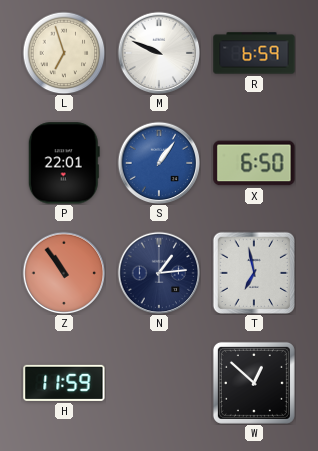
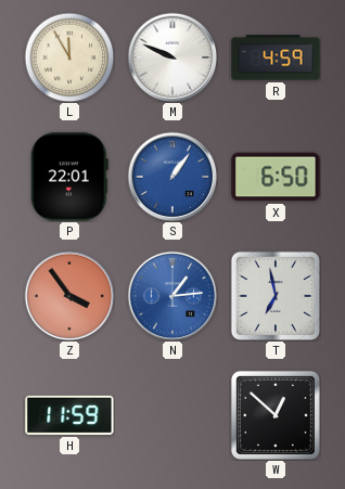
L: 6:57 -> 11:55
R: 6:59 -> 4:59
Z: 10:54 -> 3:54
N dial: navy -> blue
